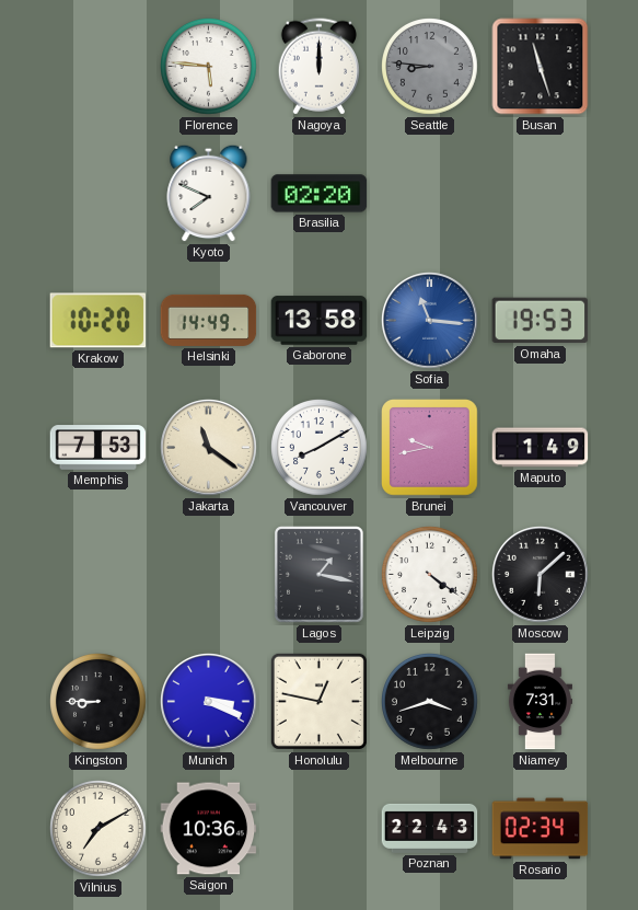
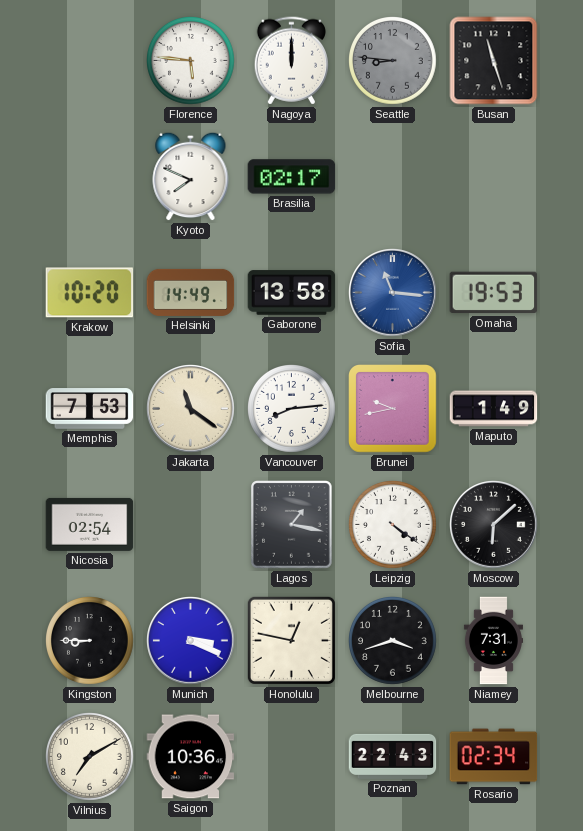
Brasilia: 02:20 -> 02:17
Vancouver: 8:10 -> 8:14
Nicosia: none -> 02:54
